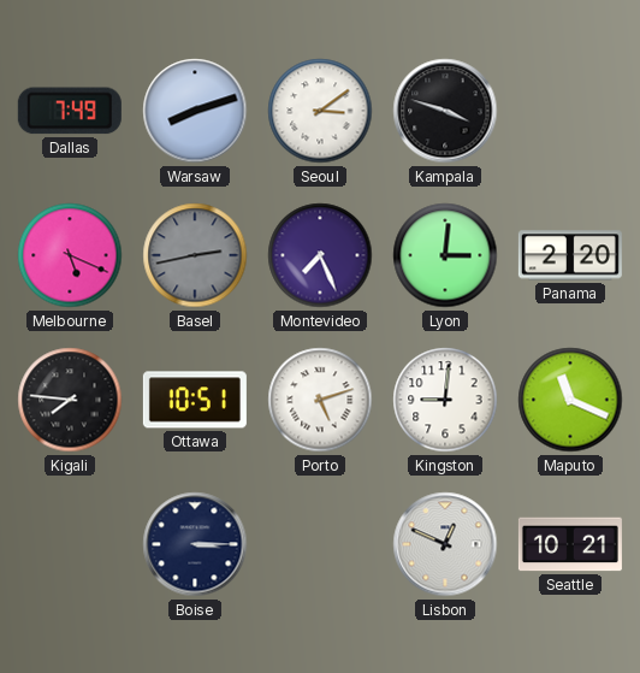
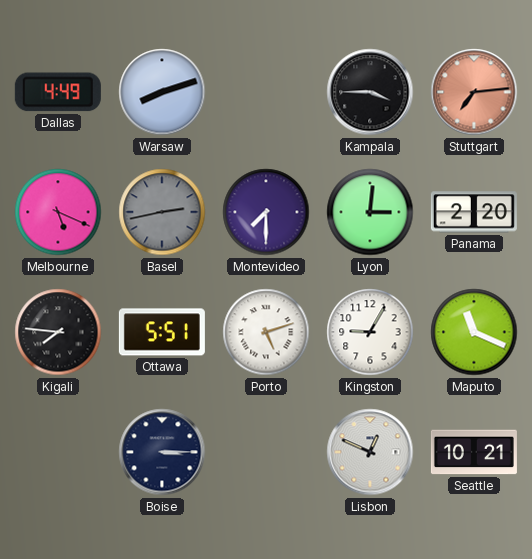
Dallas: 7:49 -> 4:49
Seoul: 3:09 -> none
Kampala: 3:48 -> 3:45
Stuttgart: none -> 7:14
Montevideo: 7:26 -> 7:30
Ottawa: 10:51 -> 5:51
Kingston: 9:01 -> 9:05
